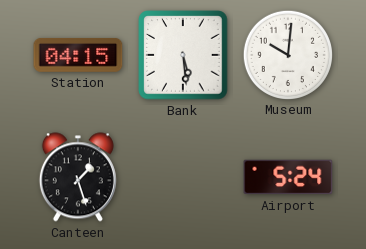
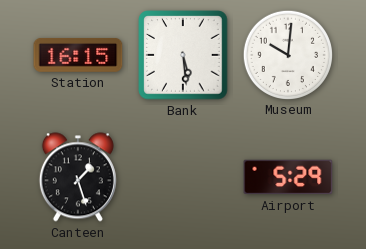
Station: 04:15 -> 16:15
Airport: 5:24 -> 5:29
